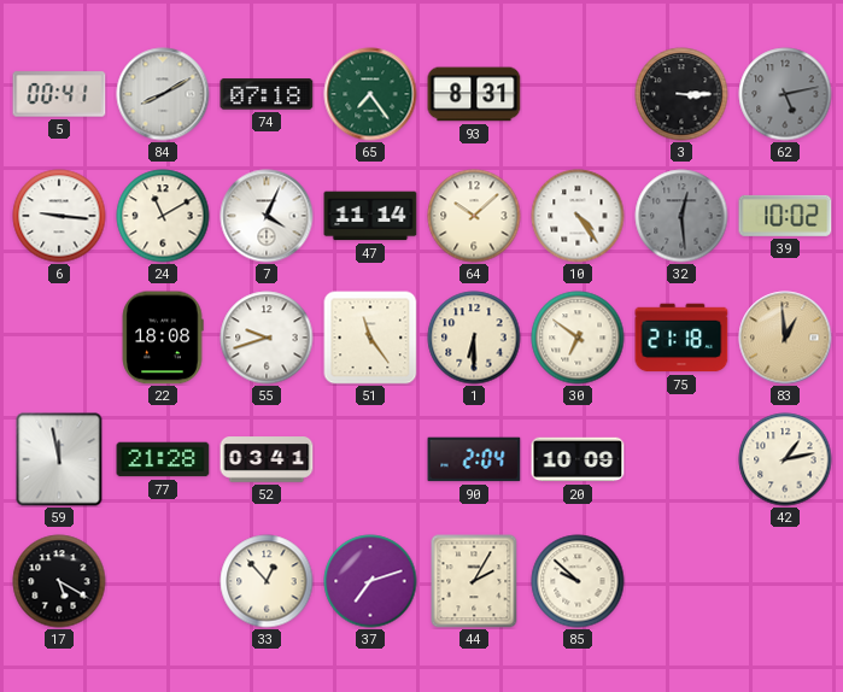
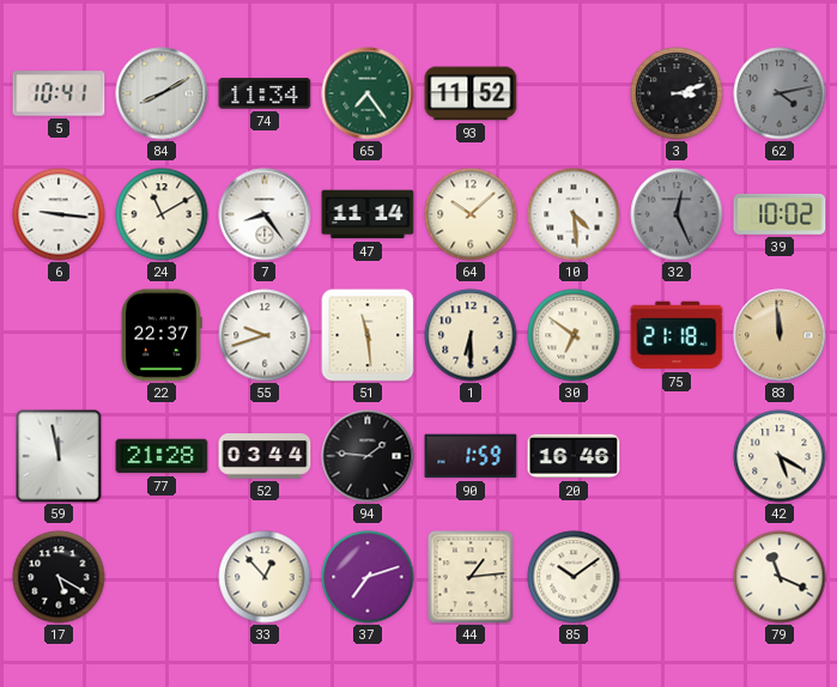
5: 00:41 -> 10:41
74: 07:18 -> 11:34
93: 8:31 -> 11:52
3: 3:15 -> 3:12
62: 5:13 -> 4:13
7: 4:04 -> 8:24
10: 4:24 -> 4:29
32: 12:29 -> 12:26
22: 18:08 -> 22:37
51: 11:24 -> 11:29
83: 12:59 -> 11:59
52: 03:41 -> 03:44
94: none -> 1:46
90: 2:04 -> 1:59
20: 10:09 -> 16:46
42: 1:13 -> 5:20
44: 2:05 -> 1:14
85: 9:52 -> 10:09
79: none -> 11:19
